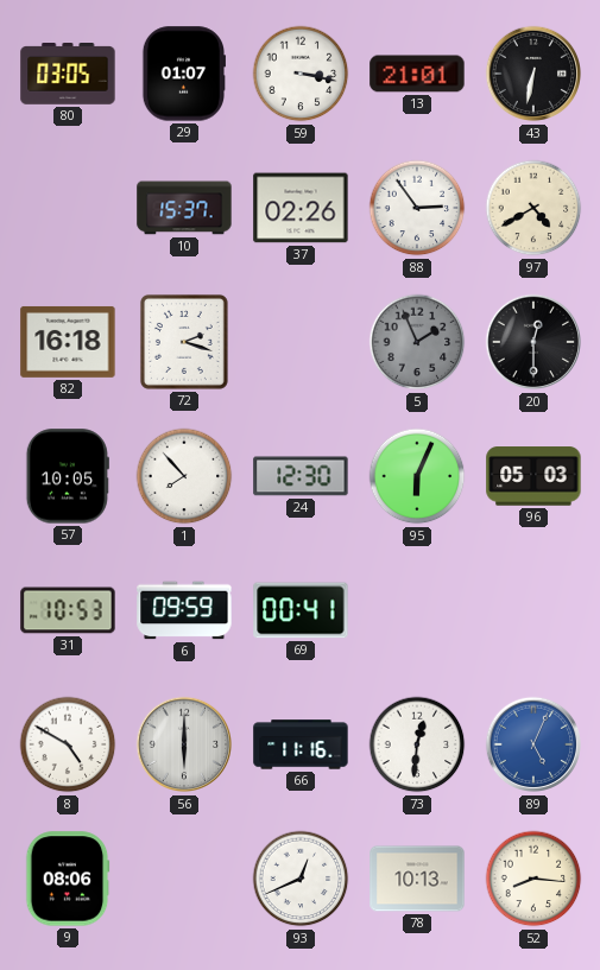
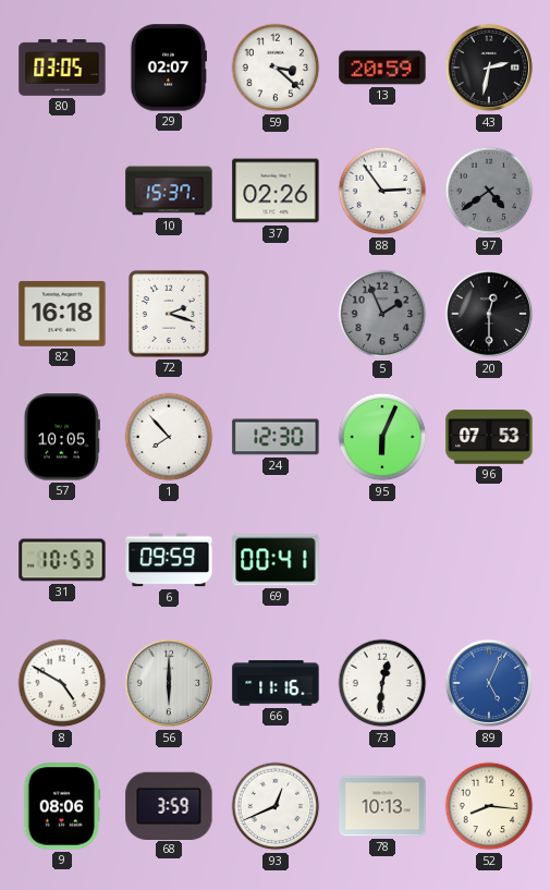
29: 01:07 -> 02:07
59: 3:17 -> 3:22
13: 21:01 -> 20:59
43: 6:32 -> 2:32
97: 4:40 -> 4:39
97 dial: cream -> grey
96: 05:03 -> 07:53
68: none -> 3:59
